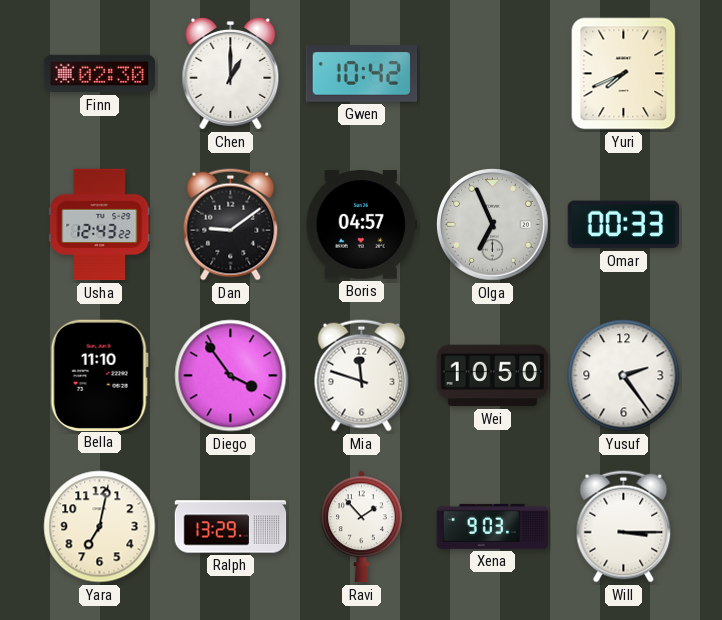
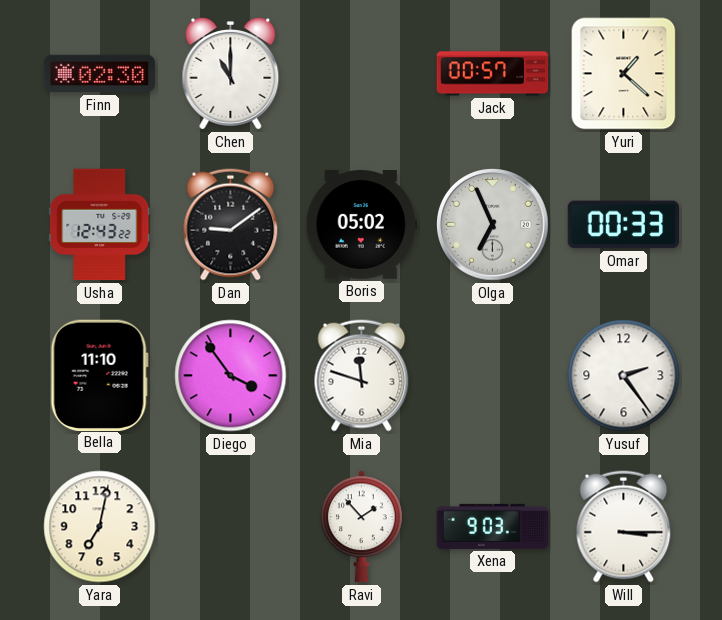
Chen: 1:00 -> 11:00
Gwen: 10:42 -> none
Jack: none -> 00:57
Yuri: 7:41 -> 1:22
Boris: 04:57 -> 05:02
Wei: 10:50 -> none
Ralph: 13:29 -> none
